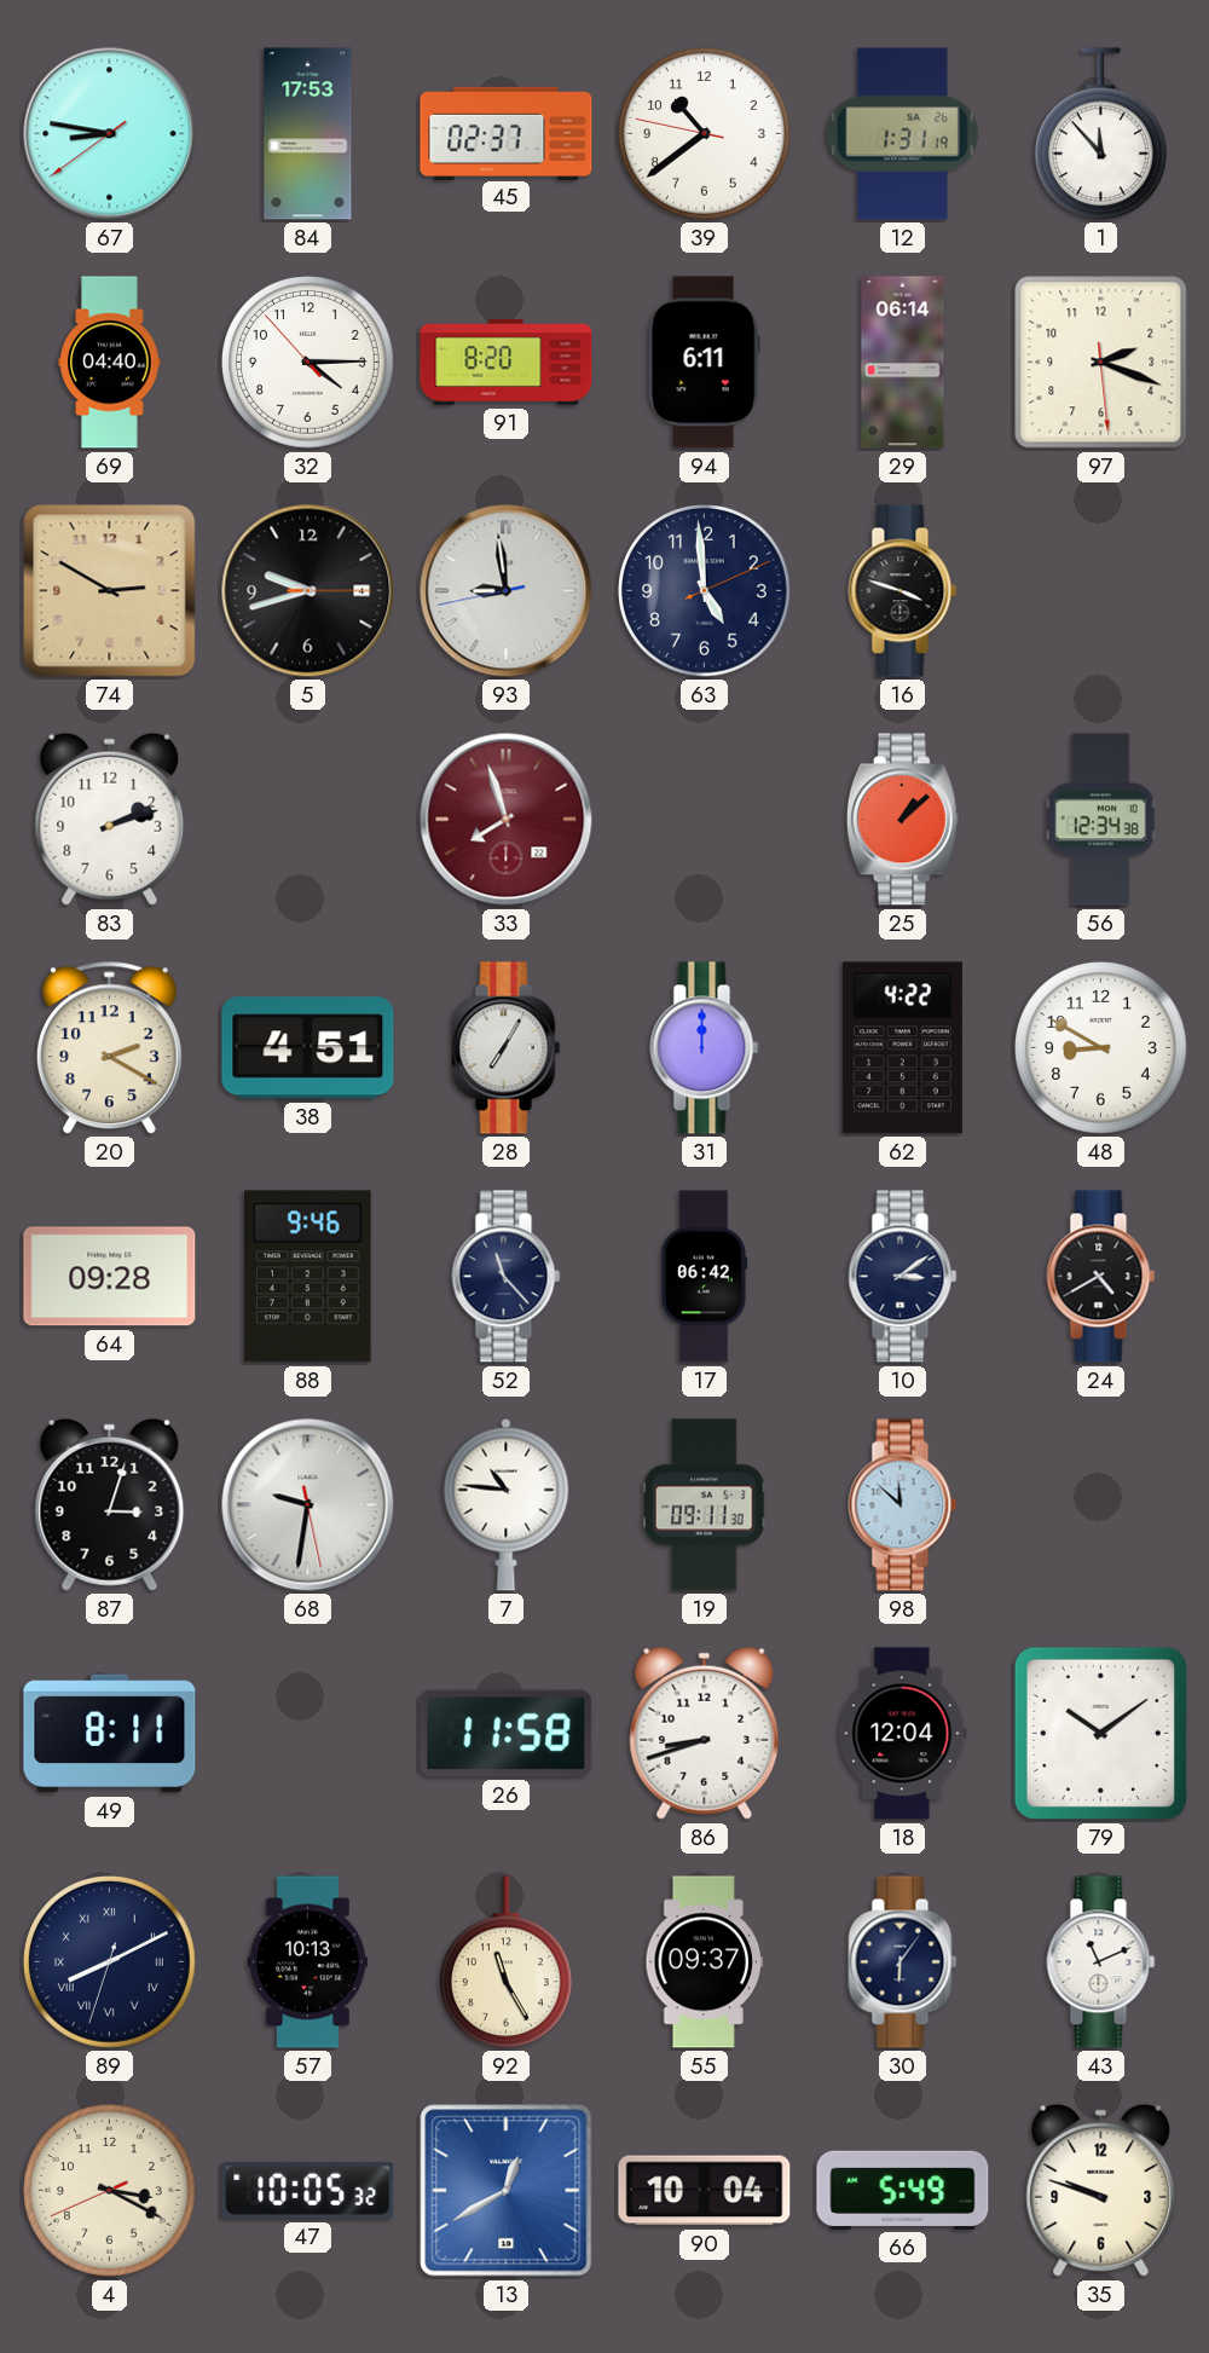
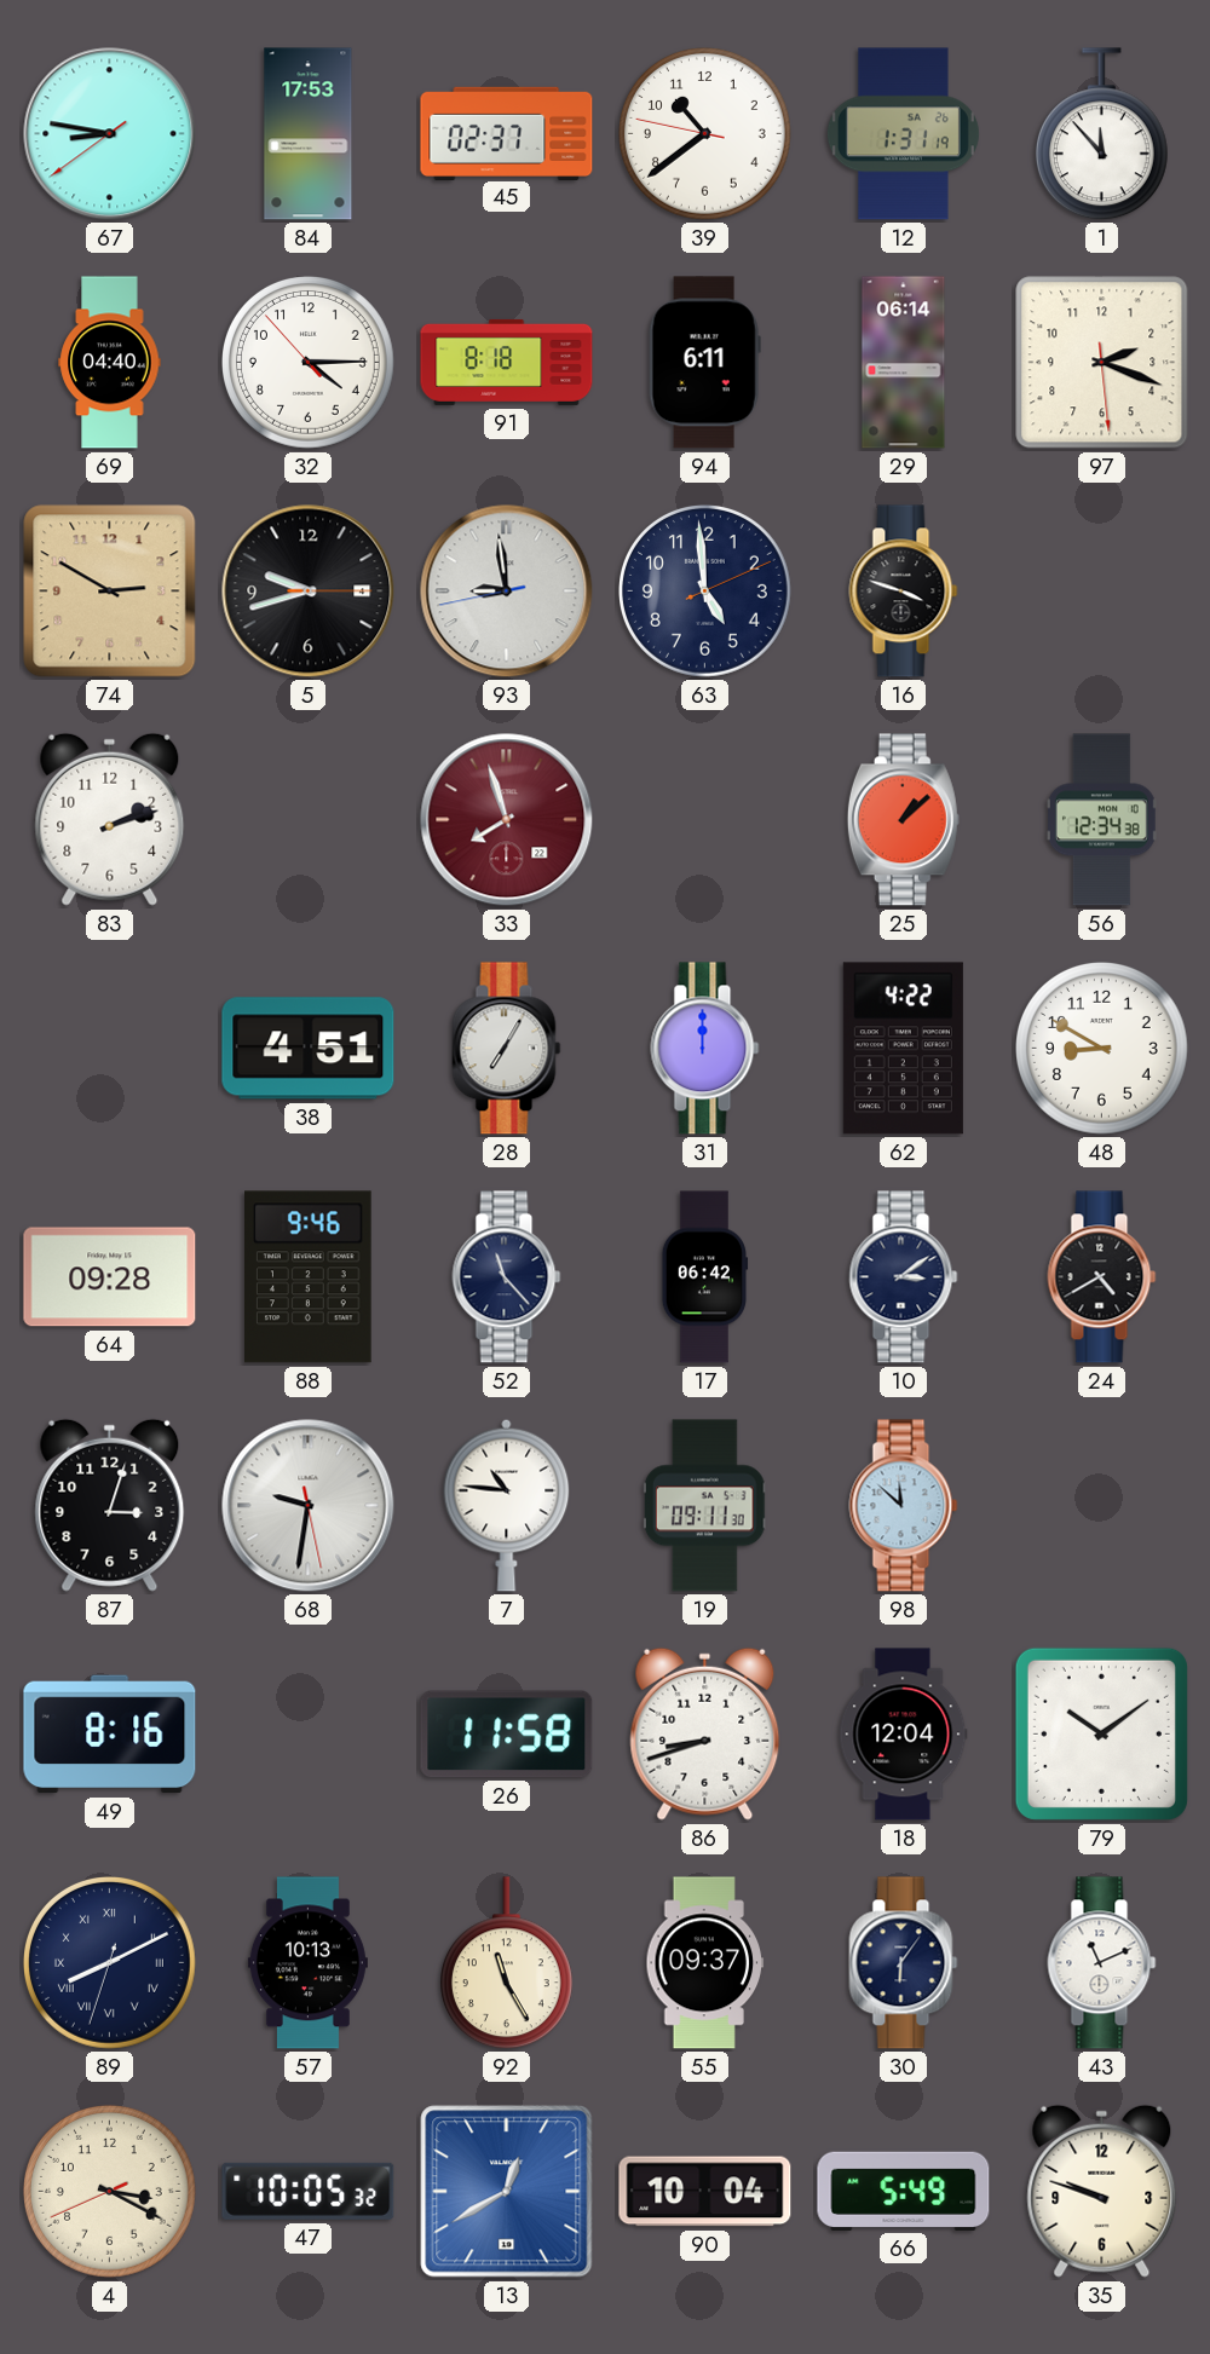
91: 8:20 -> 8:18
20: 2:20 -> none
49: 8:11 -> 8:16
